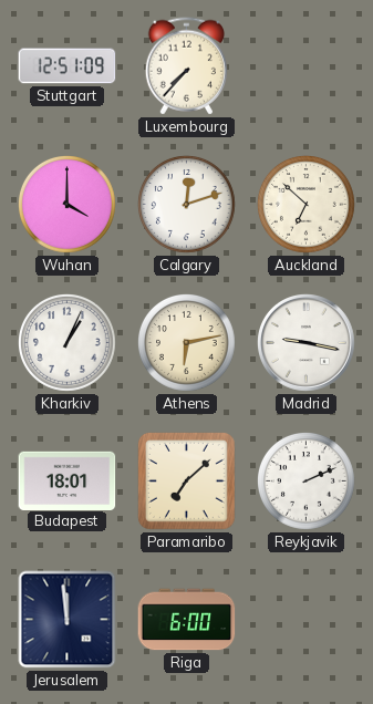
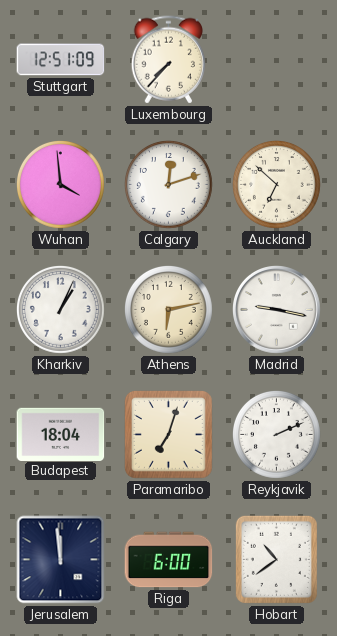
Wuhan: 4:00 -> 3:59
Budapest: 18:01 -> 18:04
Paramaribo: 7:08 -> 7:03
Hobart: none -> 10:39
